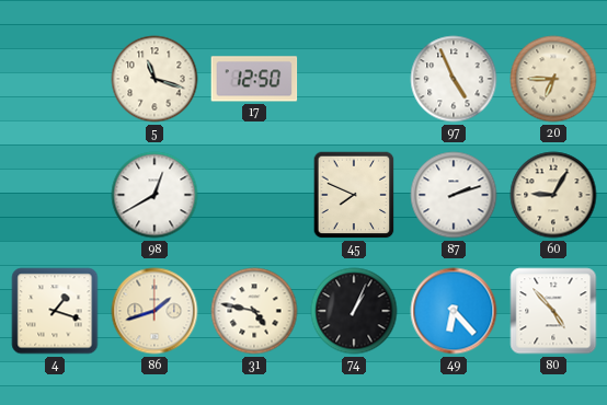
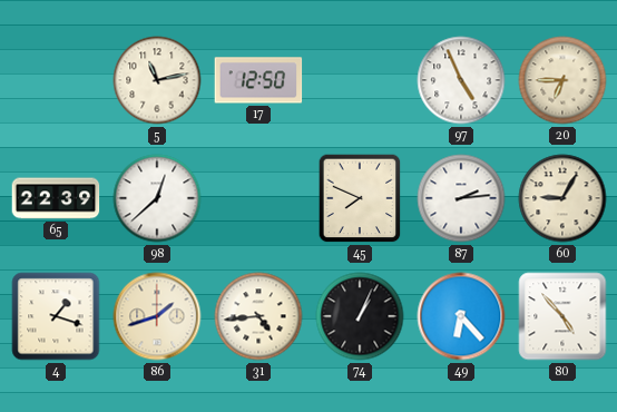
5: 11:18 -> 11:13
65: none -> 22:39
98: 12:40 -> 12:38
87: 2:12 -> 2:14
31: 4:47 -> 4:44
